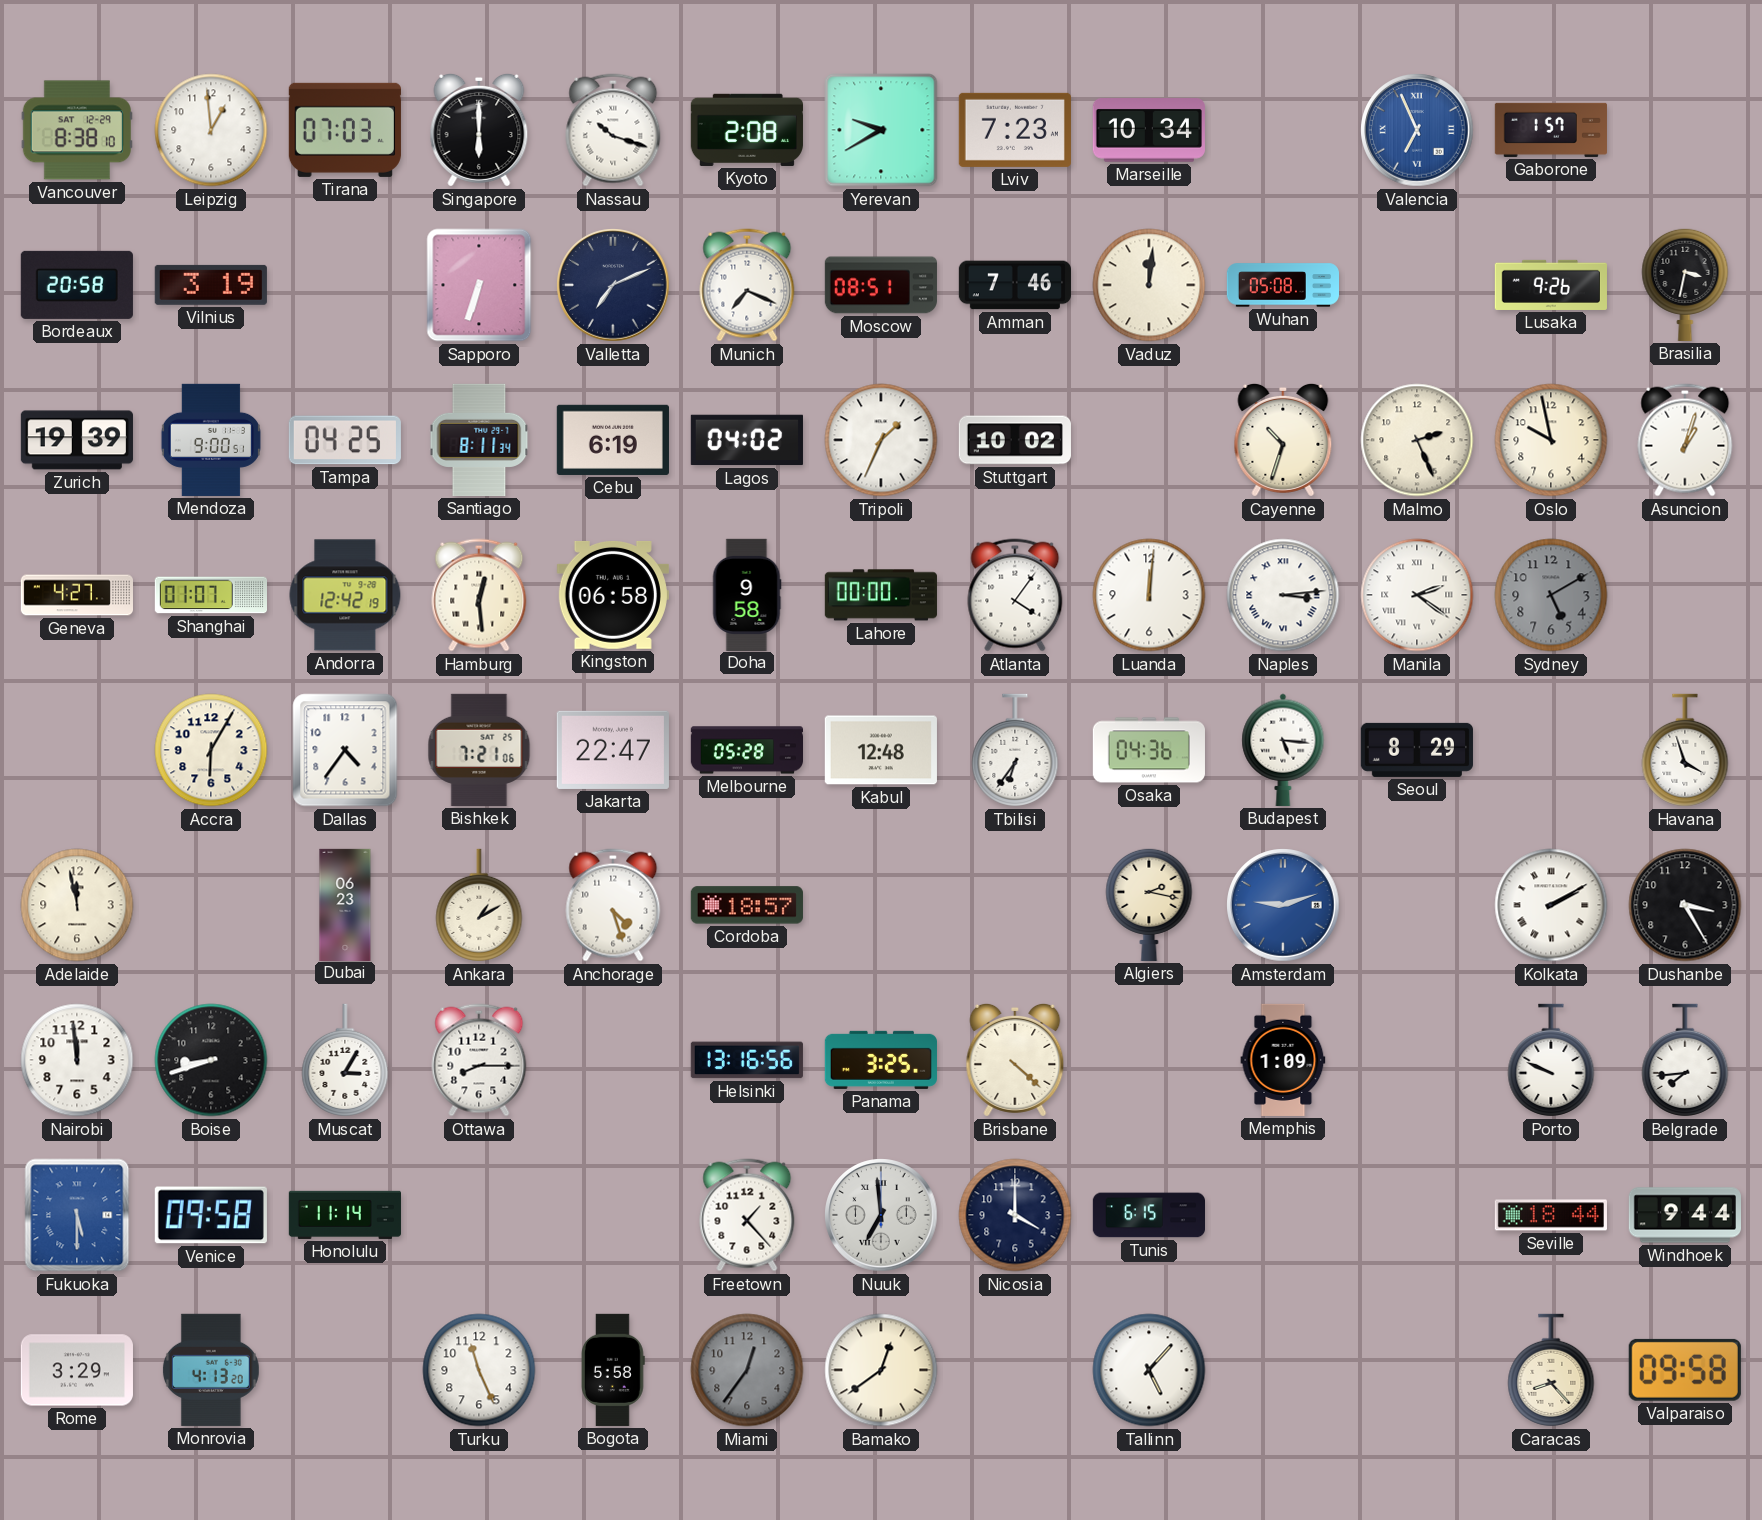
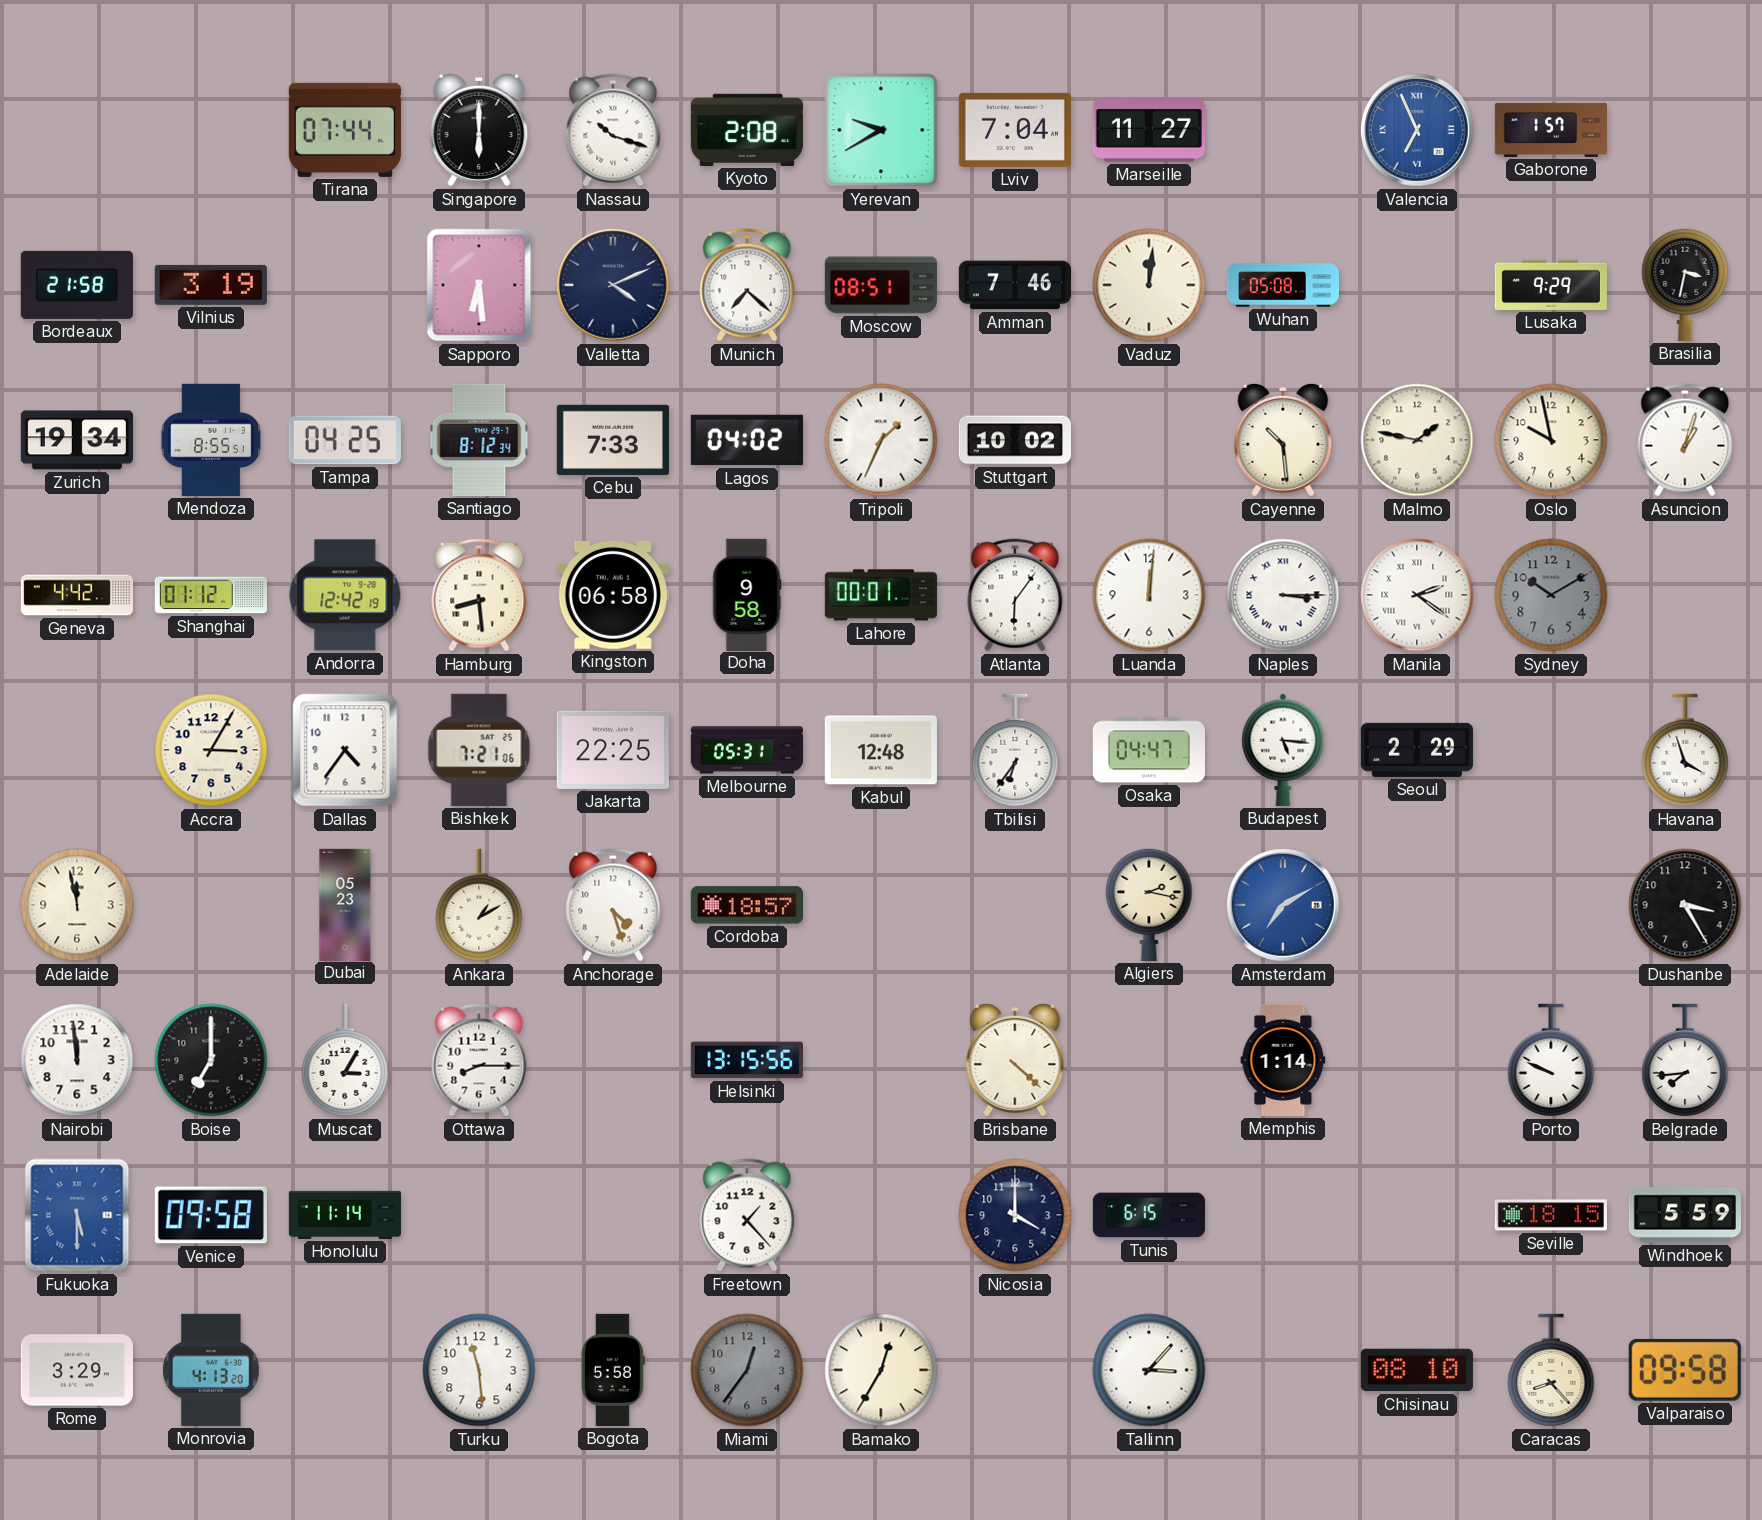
Vancouver: 8:38 -> none
Leipzig: 12:59 -> none
Tirana: 07:03 -> 07:44
Lviv: 7:23 -> 7:04
Marseille: 10:34 -> 11:27
Bordeaux: 20:58 -> 21:58
Sapporo: 6:33 -> 6:29
Valletta: 7:11 -> 4:11
Munich: 7:19 -> 7:22
Lusaka: 9:26 -> 9:29
Zurich: 19:39 -> 19:34
Mendoza: 9:00 -> 8:55
Santiago: 8:11 -> 8:12
Cebu: 6:19 -> 7:33
Cayenne: 10:33 -> 10:29
Malmo: 2:26 -> 1:47
Geneva: 4:27 -> 4:42
Shanghai: 01:07 -> 01:12
Hamburg: 12:29 -> 8:29
Lahore: 00:00 -> 00:01
Atlanta: 4:06 -> 6:06
Naples: 3:14 -> 3:15
Sydney: 5:10 -> 10:10
Accra: 6:05 -> 3:05
Jakarta: 22:47 -> 22:25
Melbourne: 05:28 -> 05:31
Osaka: 04:36 -> 04:47
Seoul: 8:29 -> 2:29
Dubai: 06:23 -> 05:23
Amsterdam: 9:12 -> 7:10
Kolkata: 2:10 -> none
Boise: 8:42 -> 7:00
Helsinki: 13:16 -> 13:15
Panama: 3:25 -> none
Memphis: 1:09 -> 1:14
Nuuk: 6:59 -> none
Seville: 18:44 -> 18:15
Windhoek: 9:44 -> 5:59
Turku: 11:26 -> 11:29
Bamako: 12:39 -> 12:35
Tallinn: 5:07 -> 3:07
Chisinau: none -> 08:10
